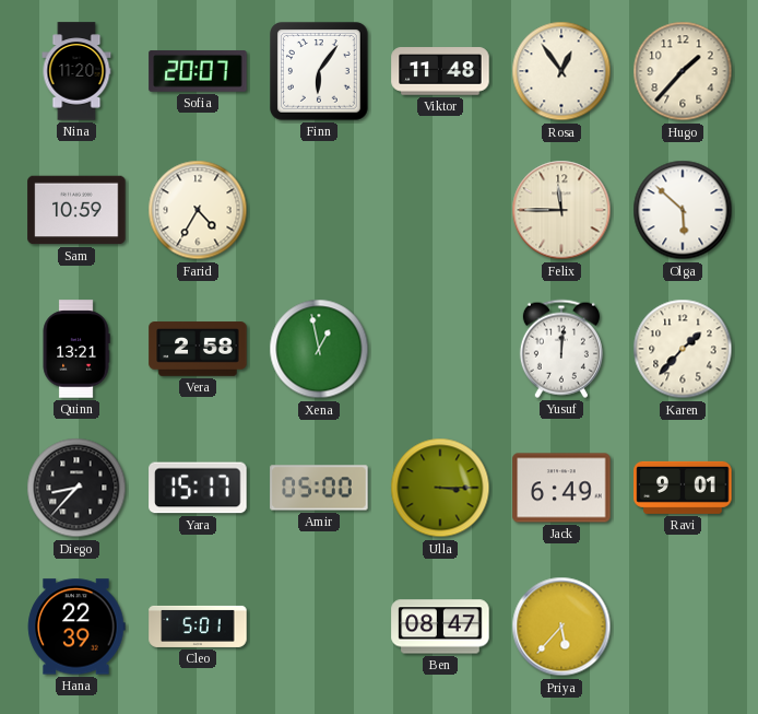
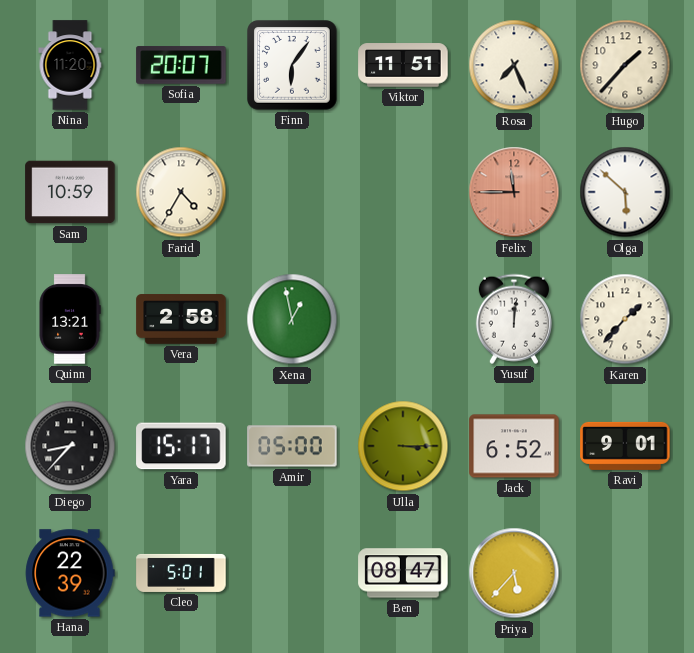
Viktor: 11:48 -> 11:51
Rosa: 12:54 -> 7:26
Felix dial: cream -> salmon
Jack: 6:49 -> 6:52
